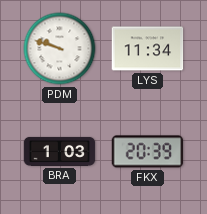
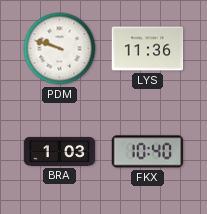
LYS: 11:34 -> 11:36
FKX: 20:39 -> 10:40
